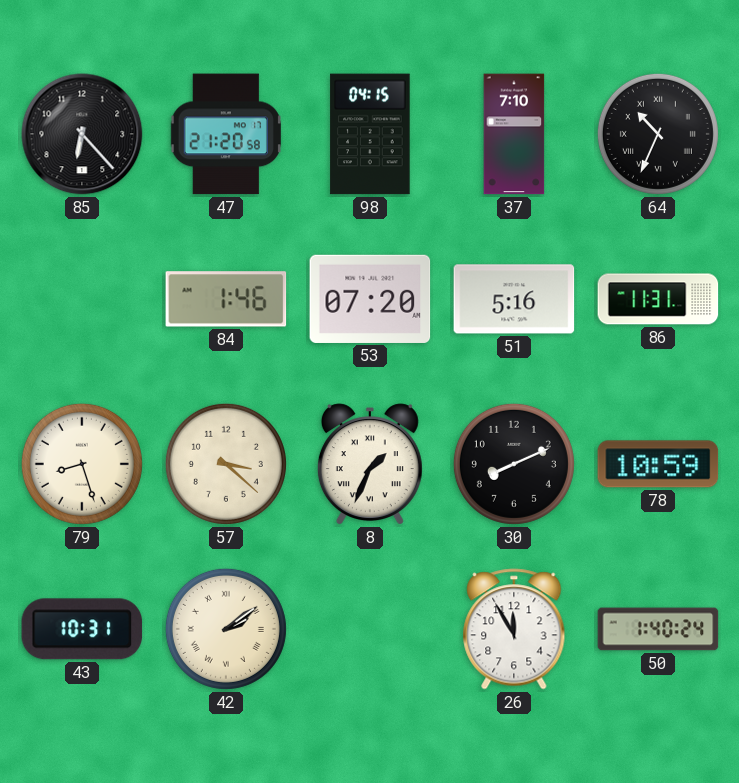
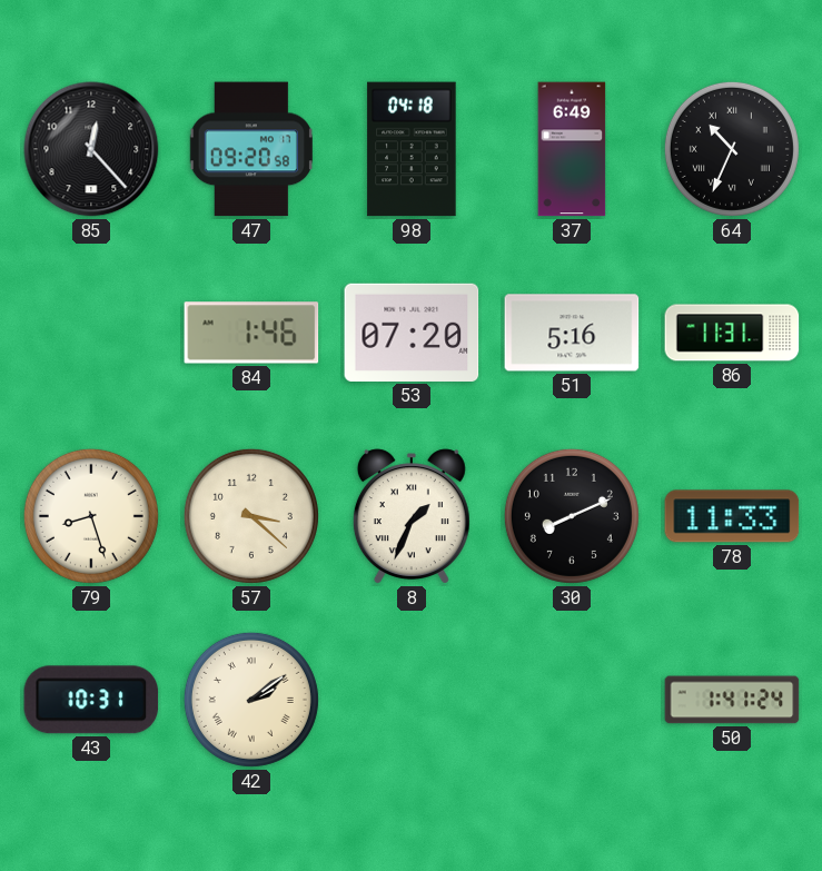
85: 6:23 -> 12:23
47: 21:20 -> 09:20
98: 04:15 -> 04:18
37: 7:10 -> 6:49
78: 10:59 -> 11:33
26: 11:55 -> none
50: 1:40 -> 1:41
